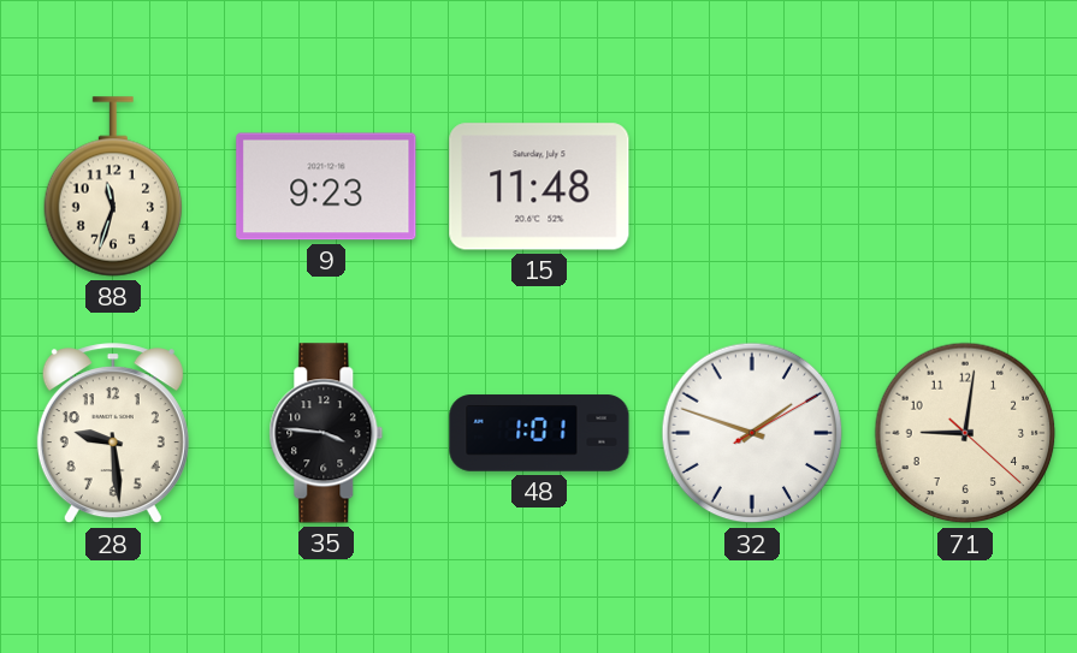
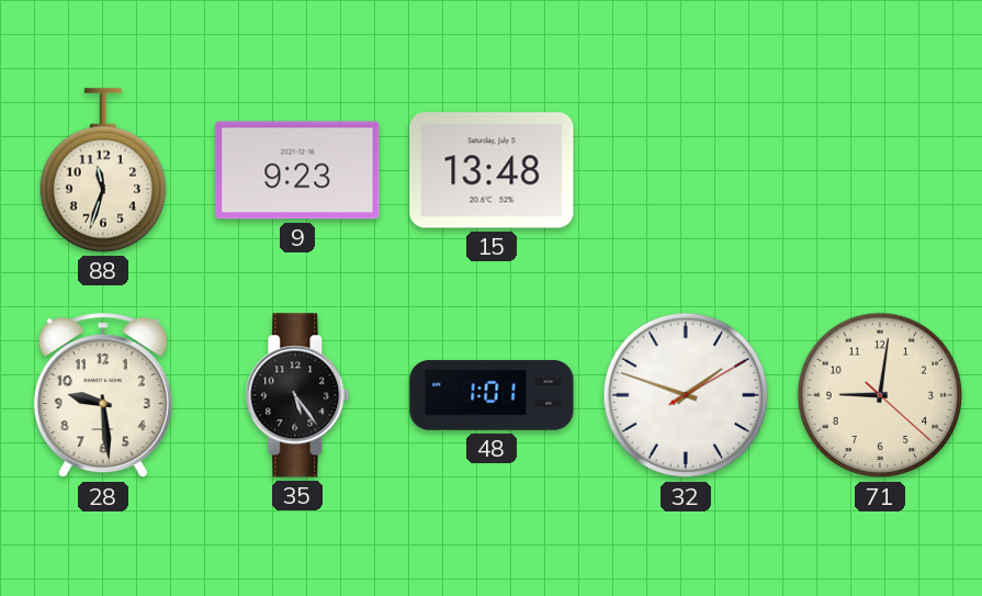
15: 11:48 -> 13:48
35: 3:46 -> 5:24
